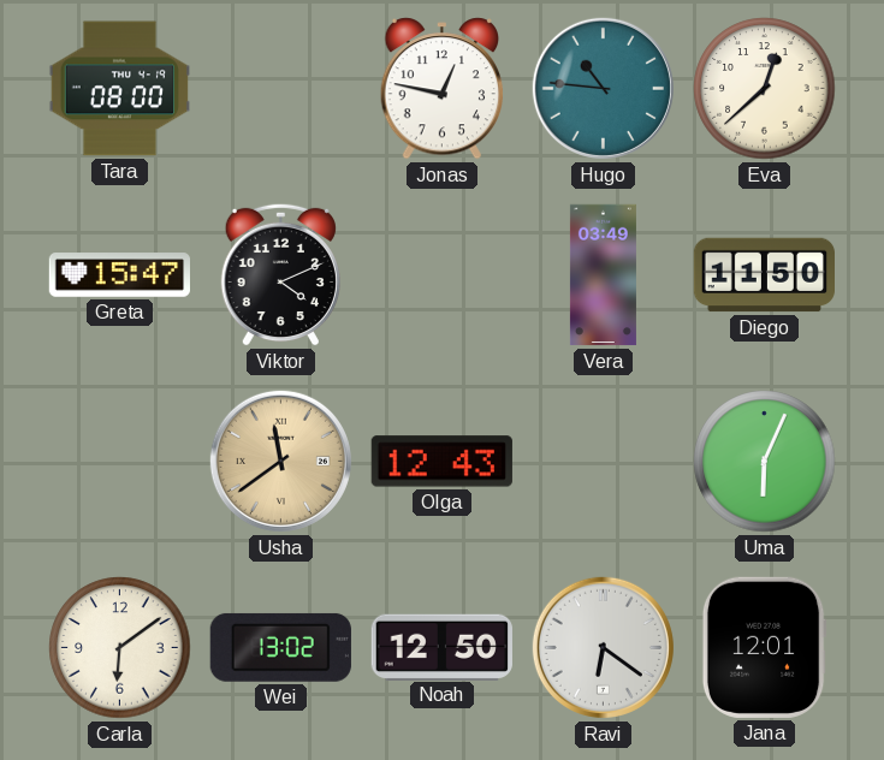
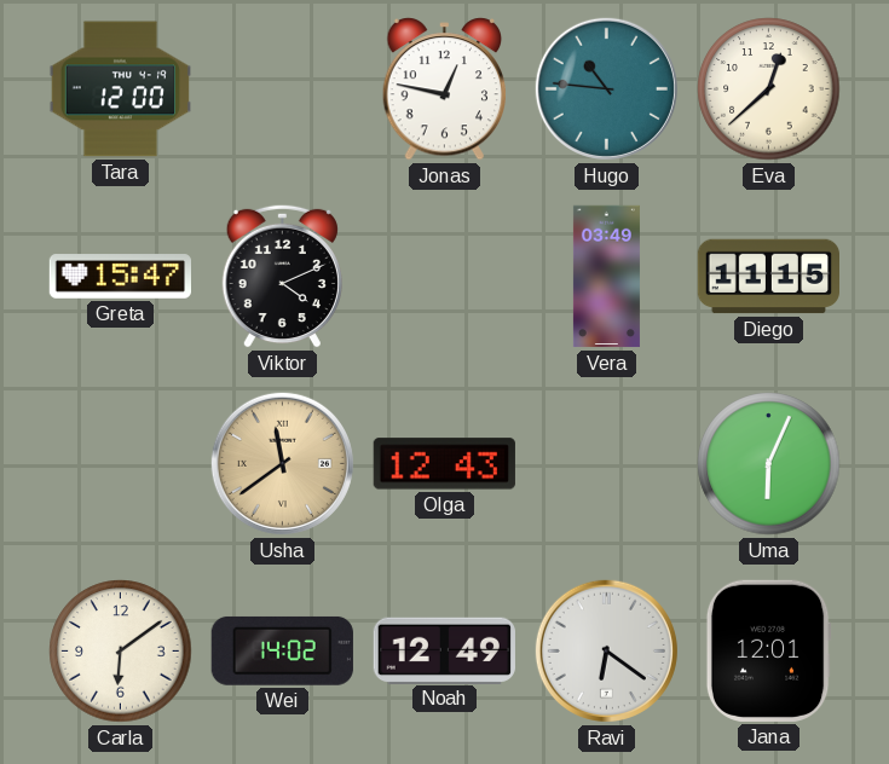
Tara: 08:00 -> 12:00
Diego: 11:50 -> 11:15
Wei: 13:02 -> 14:02
Noah: 12:50 -> 12:49
